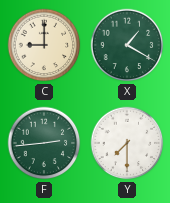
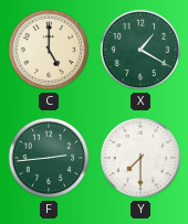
C: 9:00 -> 5:00
